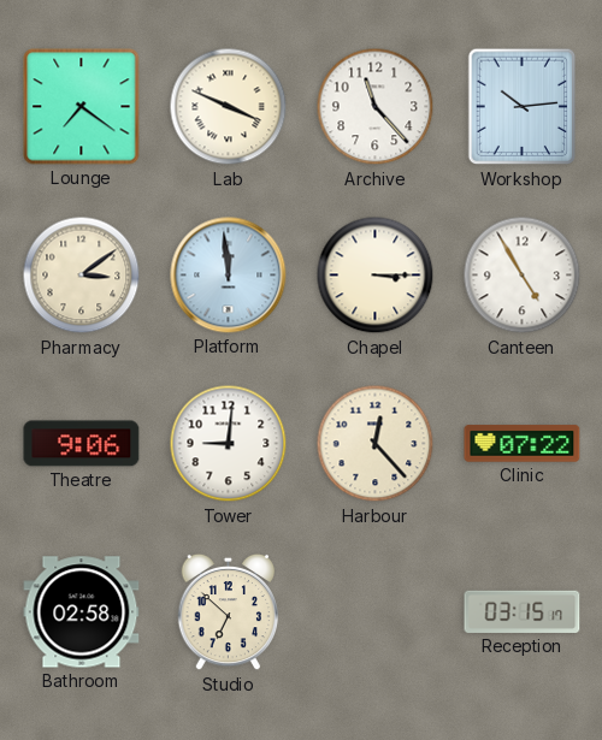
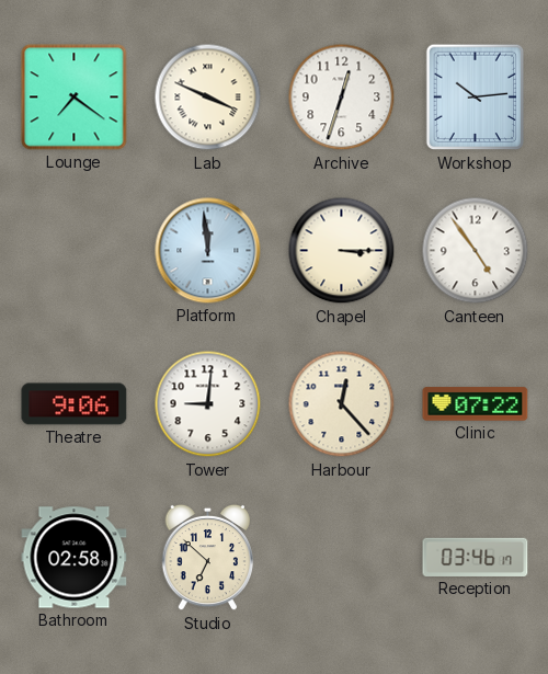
Archive: 11:23 -> 12:33
Pharmacy: 3:09 -> none
Canteen: 4:55 -> 4:54
Reception: 03:15 -> 03:46
